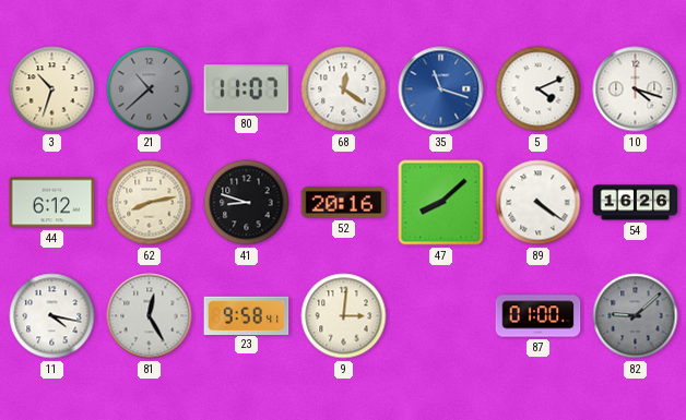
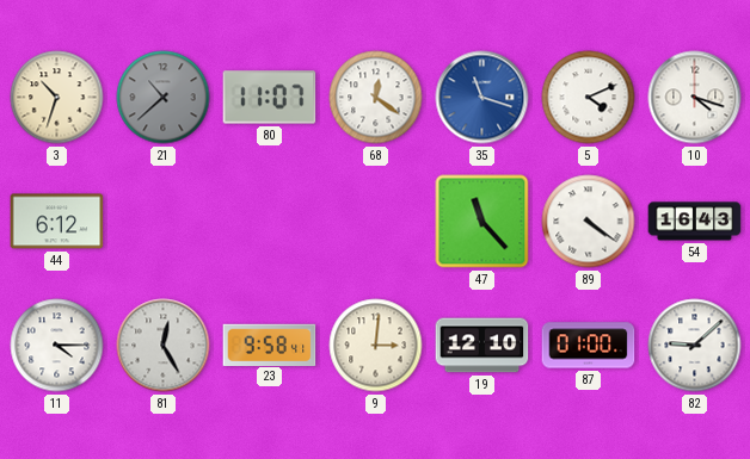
62: 8:13 -> none
41: 8:48 -> none
52: 20:16 -> none
47: 8:08 -> 11:23
54: 16:26 -> 16:43
11: 4:17 -> 4:15
19: none -> 12:10
82 dial: grey -> white
